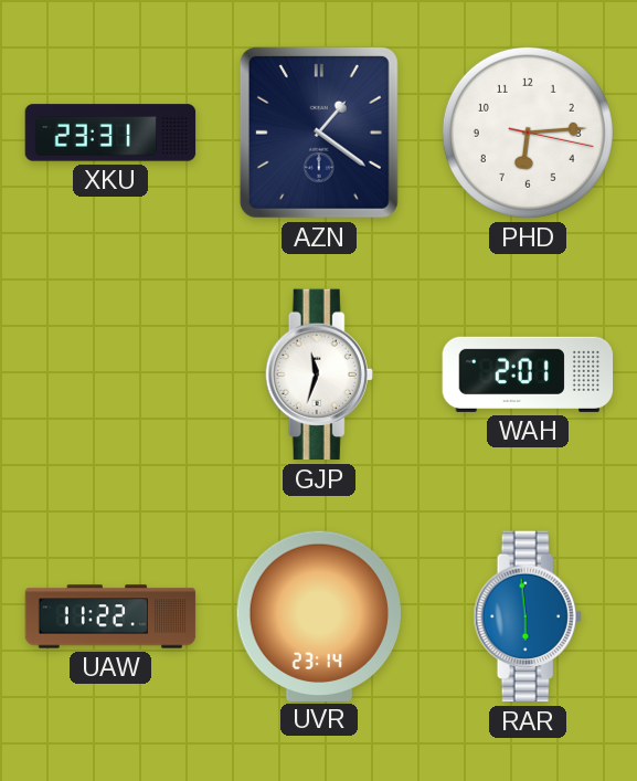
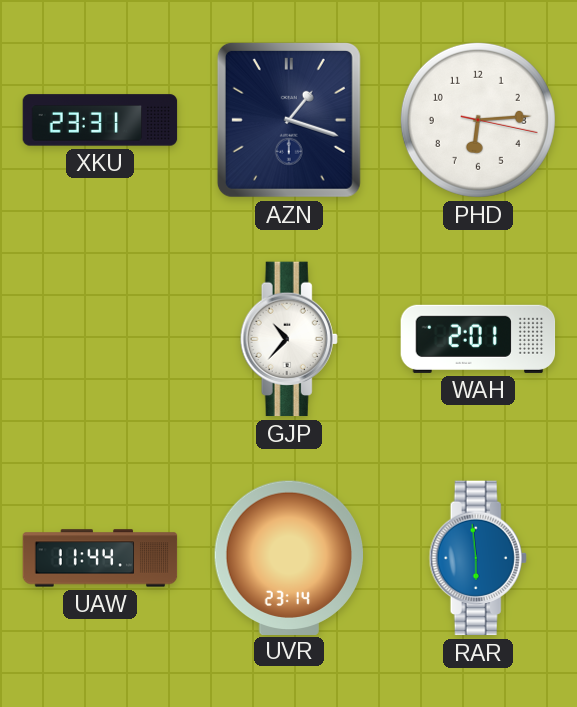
AZN: 1:21 -> 1:18
GJP: 11:33 -> 10:37
UAW: 11:22 -> 11:44
